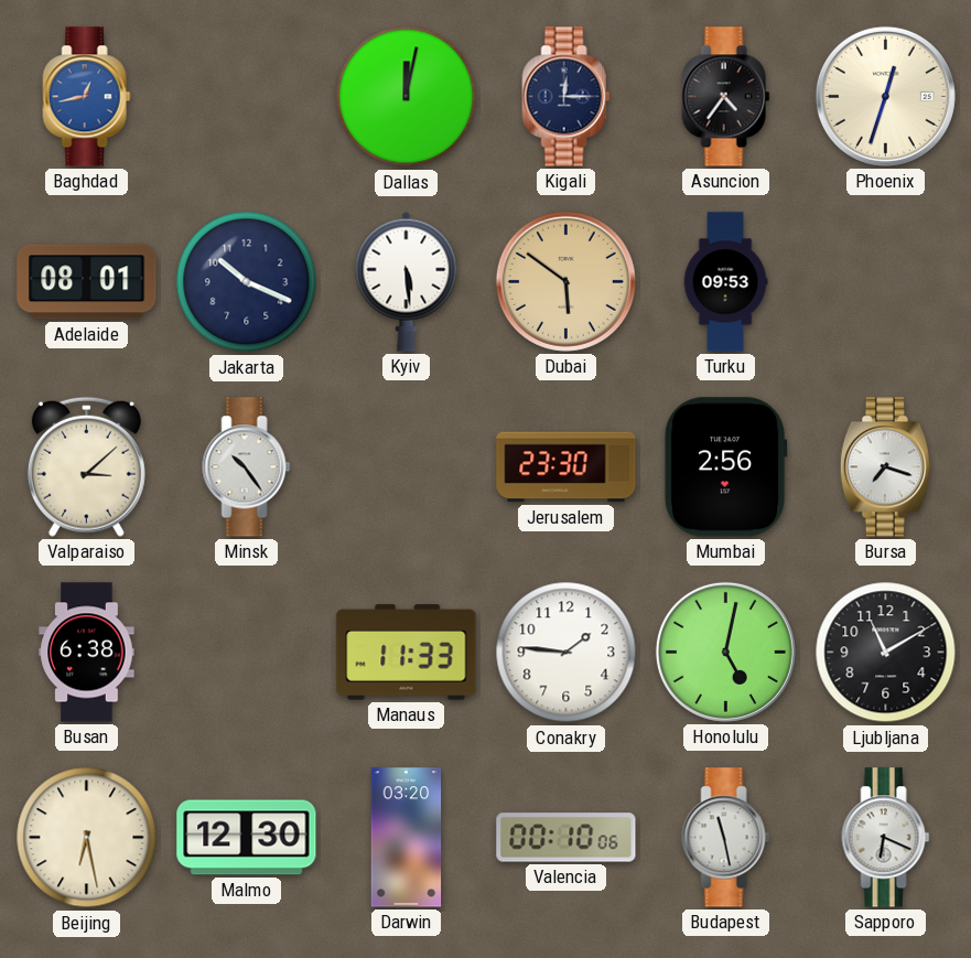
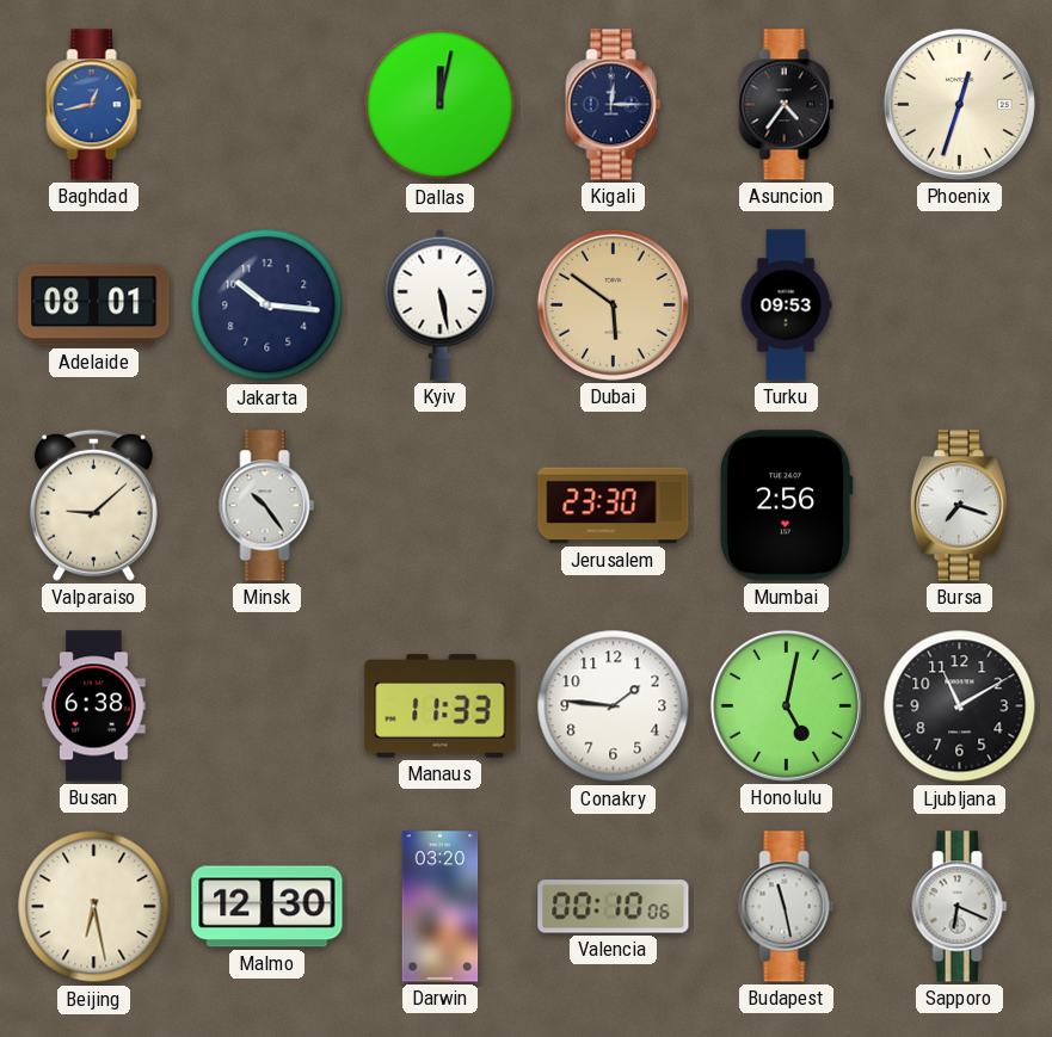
Jakarta: 10:19 -> 10:16
Kyiv: 5:29 -> 5:28
Valparaiso: 3:08 -> 9:08
